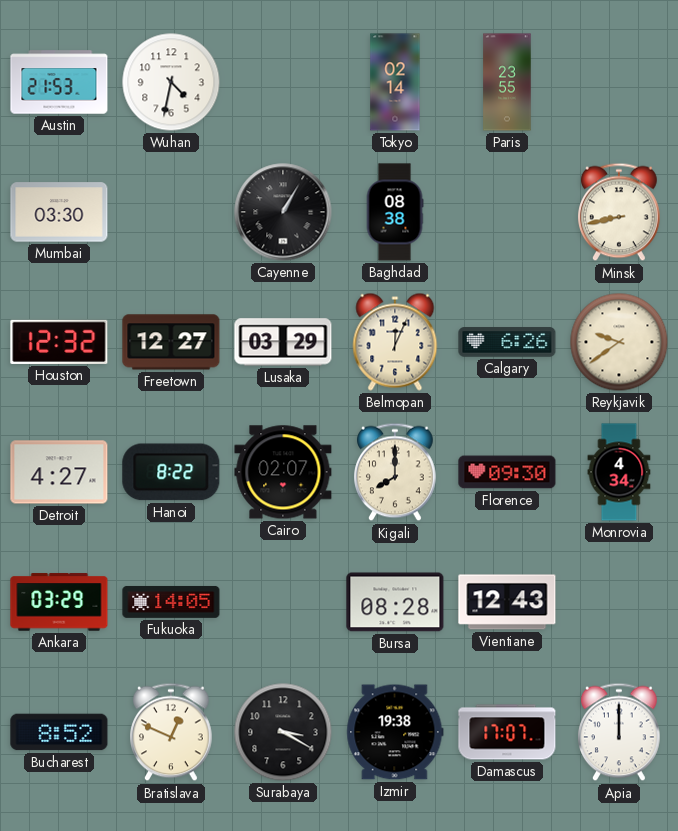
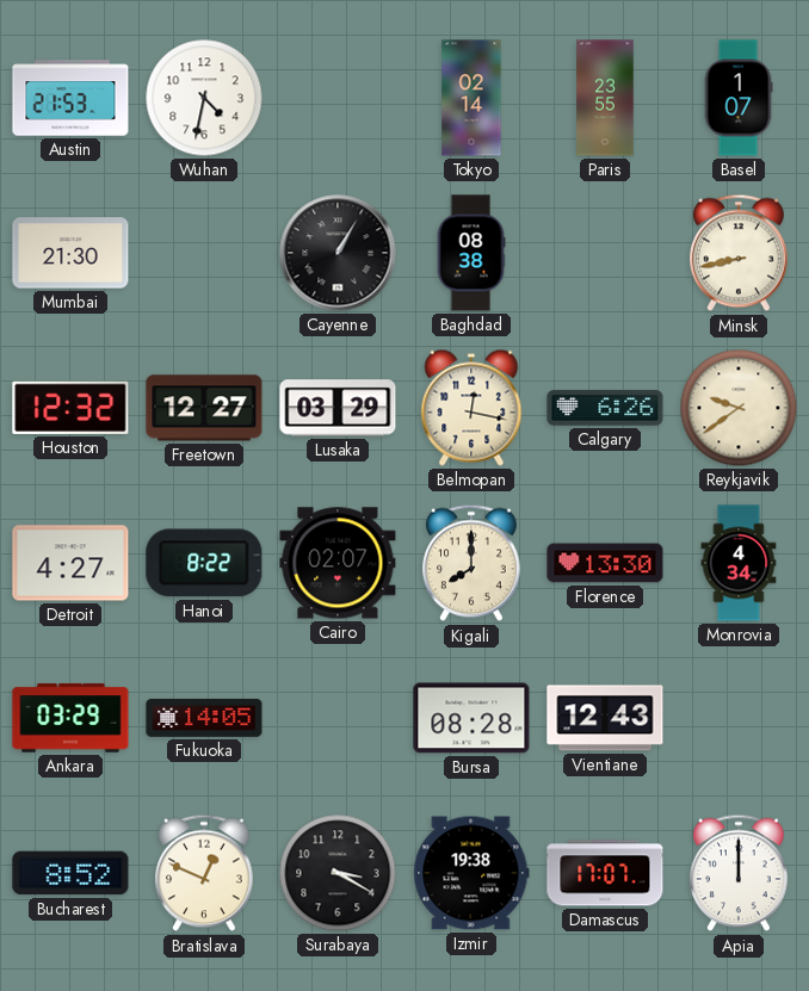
Basel: none -> 1:07
Mumbai: 03:30 -> 21:30
Belmopan: 12:04 -> 12:17
Florence: 09:30 -> 13:30
